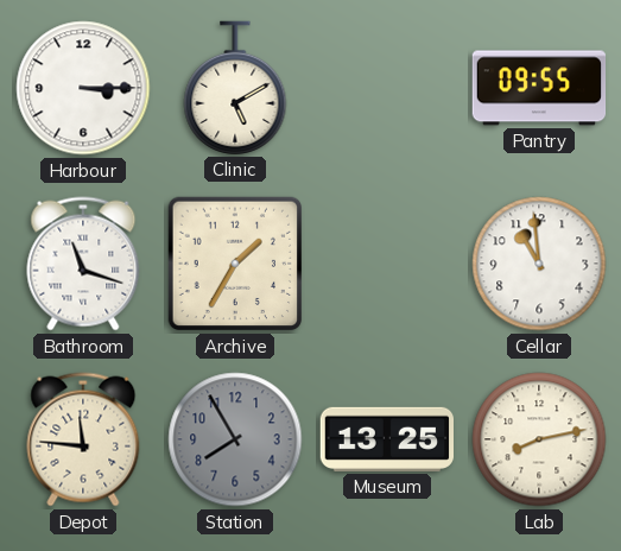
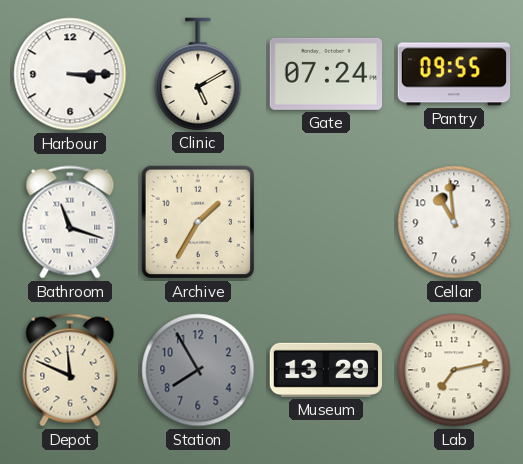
Gate: none -> 07:24
Depot: 11:46 -> 11:49
Museum: 13:25 -> 13:29
Lab: 8:13 -> 7:13
